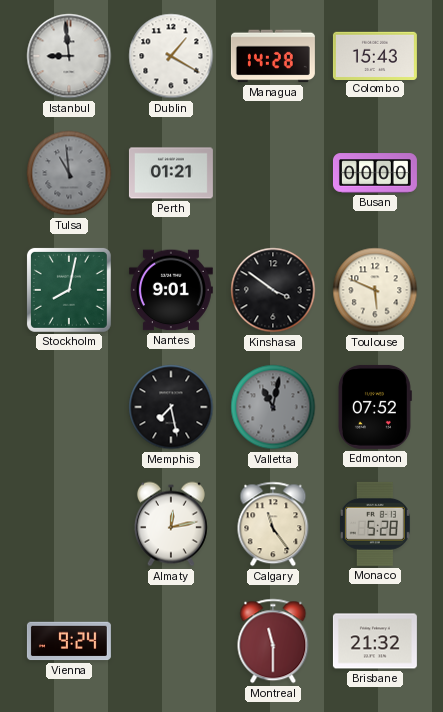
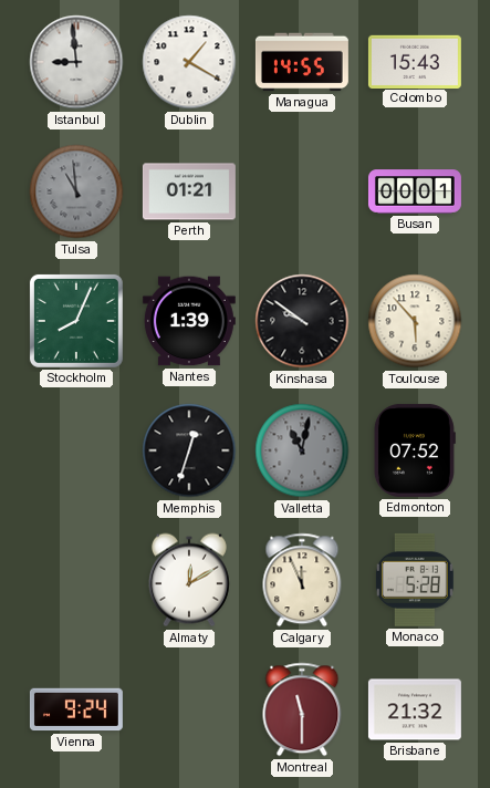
Managua: 14:28 -> 14:55
Busan: 00:00 -> 00:01
Stockholm: 8:02 -> 8:04
Nantes: 9:01 -> 1:39
Kinshasa: 3:51 -> 9:51
Toulouse: 5:49 -> 5:53
Memphis: 7:28 -> 12:33
Almaty: 12:13 -> 12:10
Calgary: 11:24 -> 11:56
